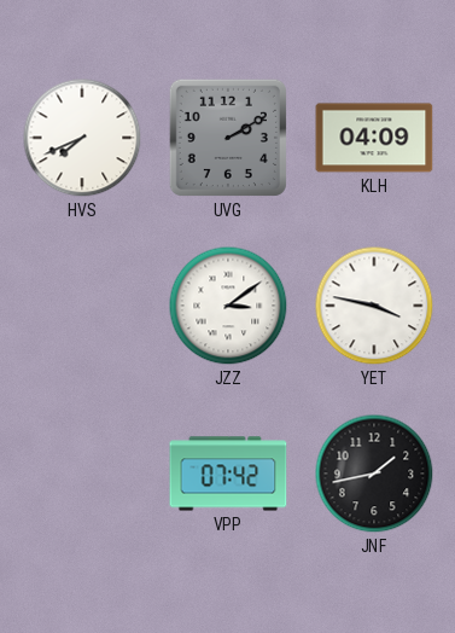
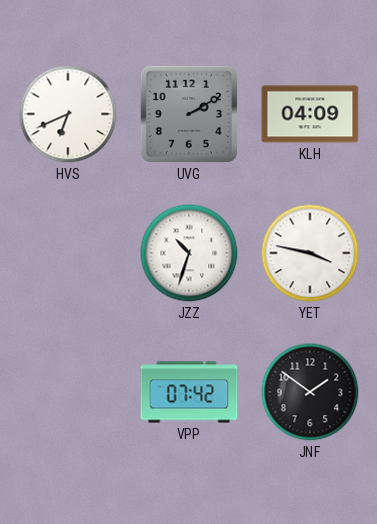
HVS: 7:41 -> 6:41
JZZ: 3:09 -> 10:33
JNF: 1:43 -> 1:51
